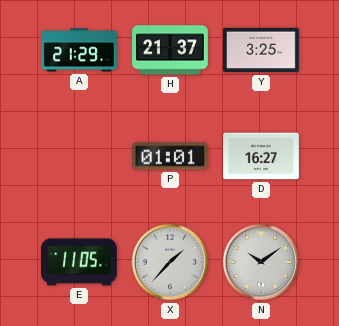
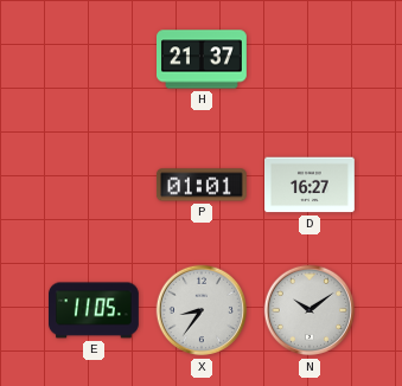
A: 21:29 -> none
Y: 3:25 -> none
X: 1:37 -> 8:36
